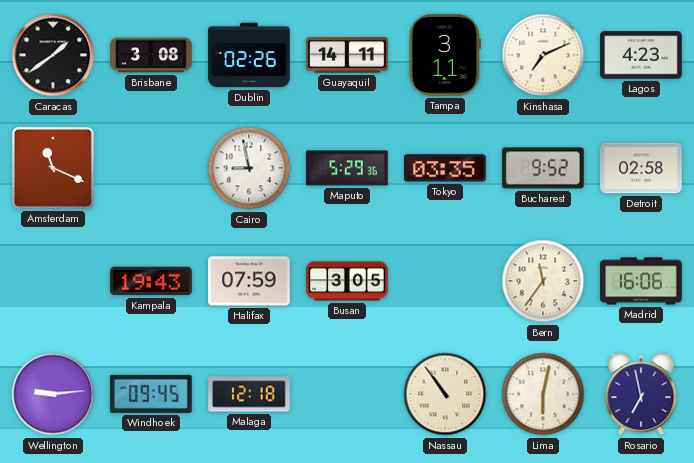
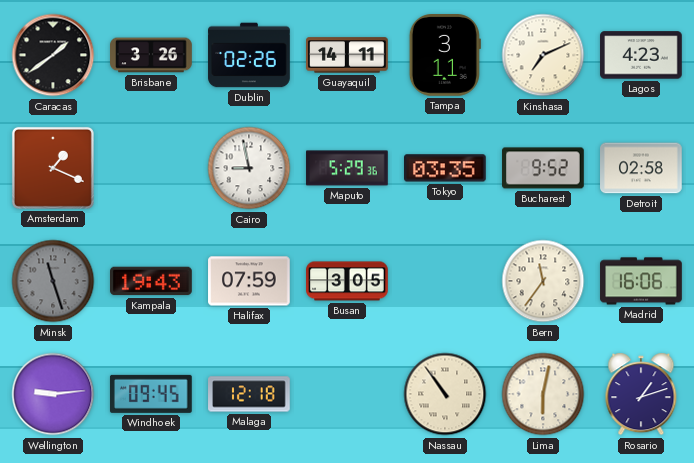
Brisbane: 3:08 -> 3:26
Amsterdam: 11:19 -> 1:19
Minsk: none -> 11:27
Rosario: 6:58 -> 1:12
